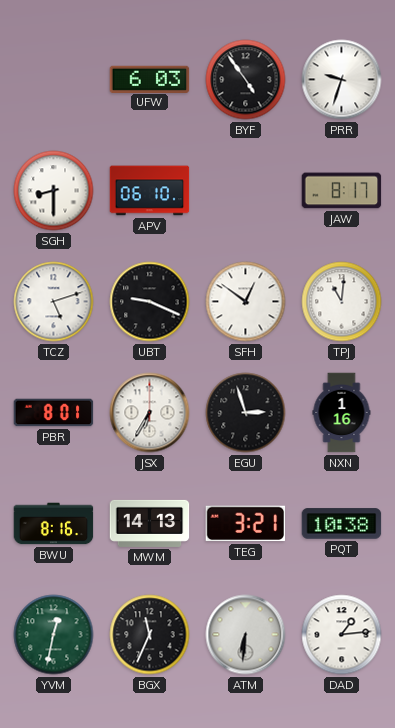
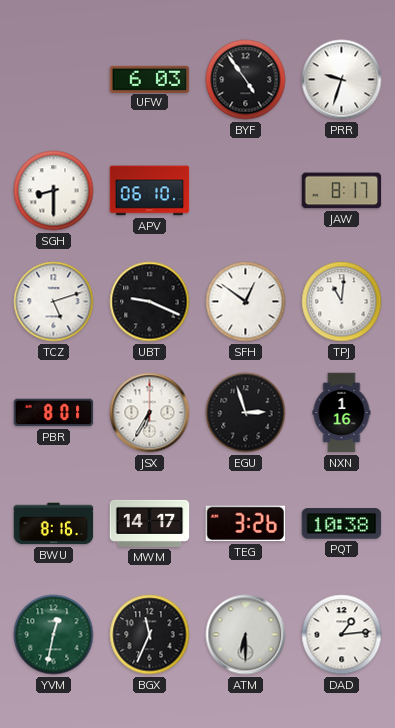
MWM: 14:13 -> 14:17
TEG: 3:21 -> 3:26
ATM: 6:31 -> 6:30
